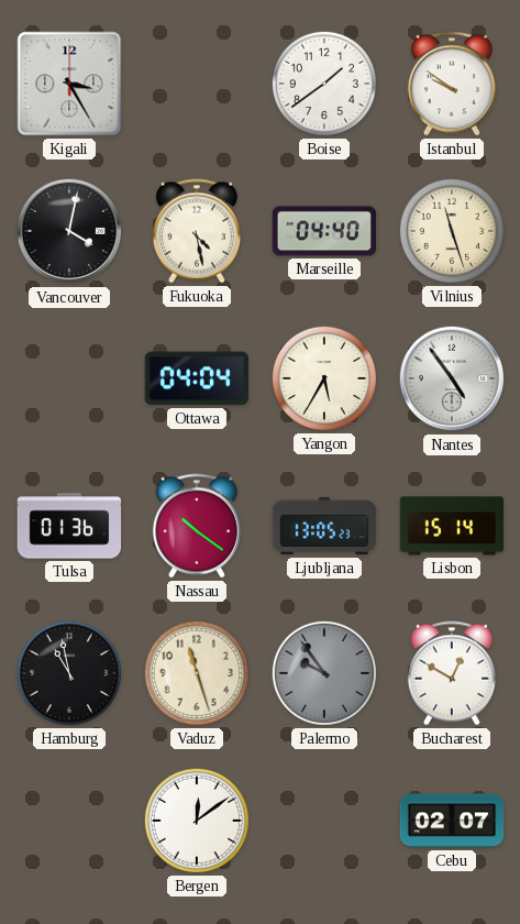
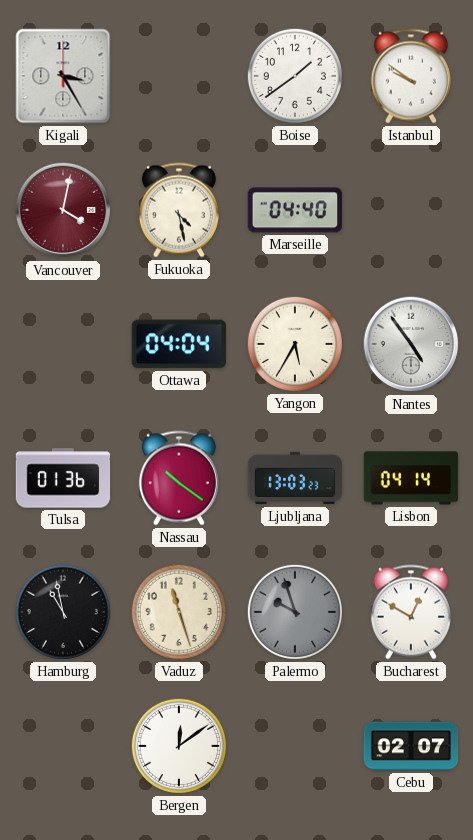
Vancouver dial: black -> burgundy
Vilnius: 11:27 -> none
Ljubljana: 13:05 -> 13:03
Lisbon: 15:14 -> 04:14
Palermo: 9:54 -> 9:57
